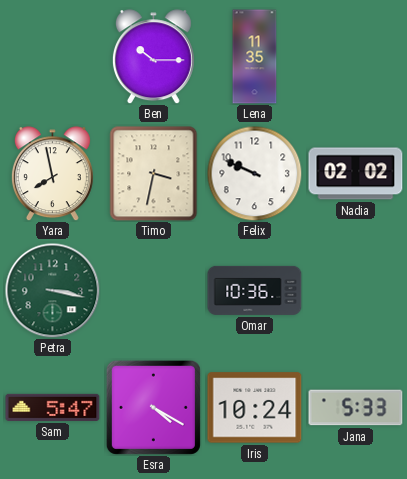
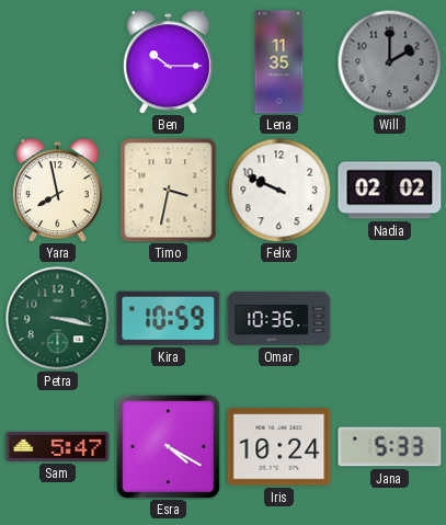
Will: none -> 2:00
Kira: none -> 10:59
